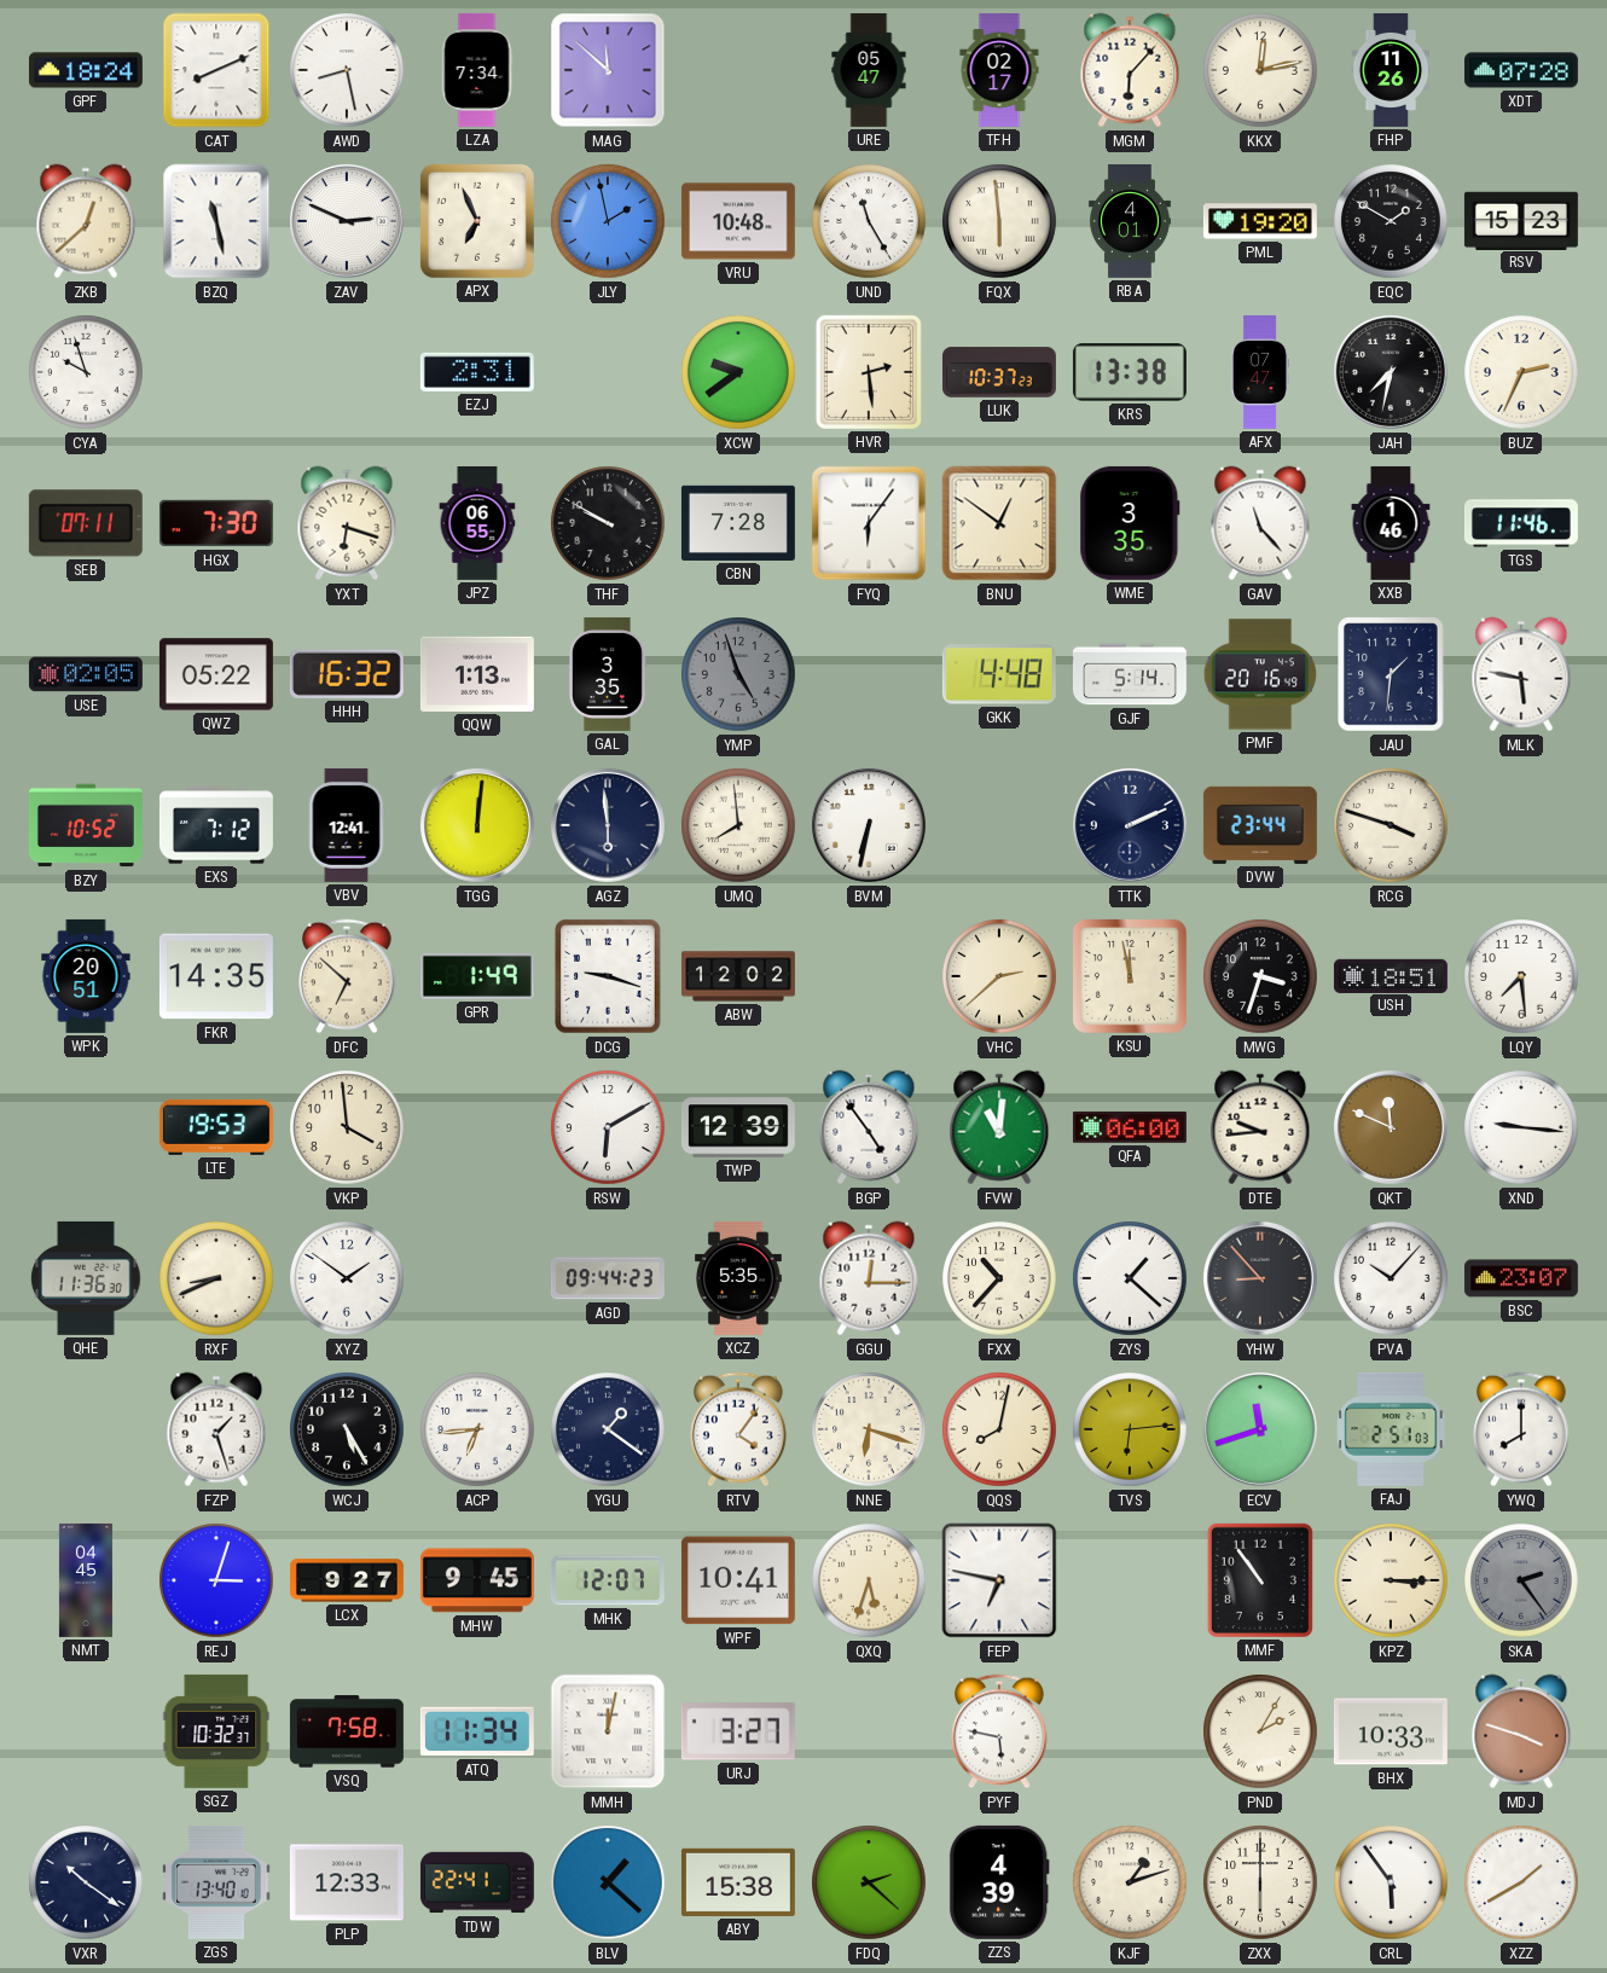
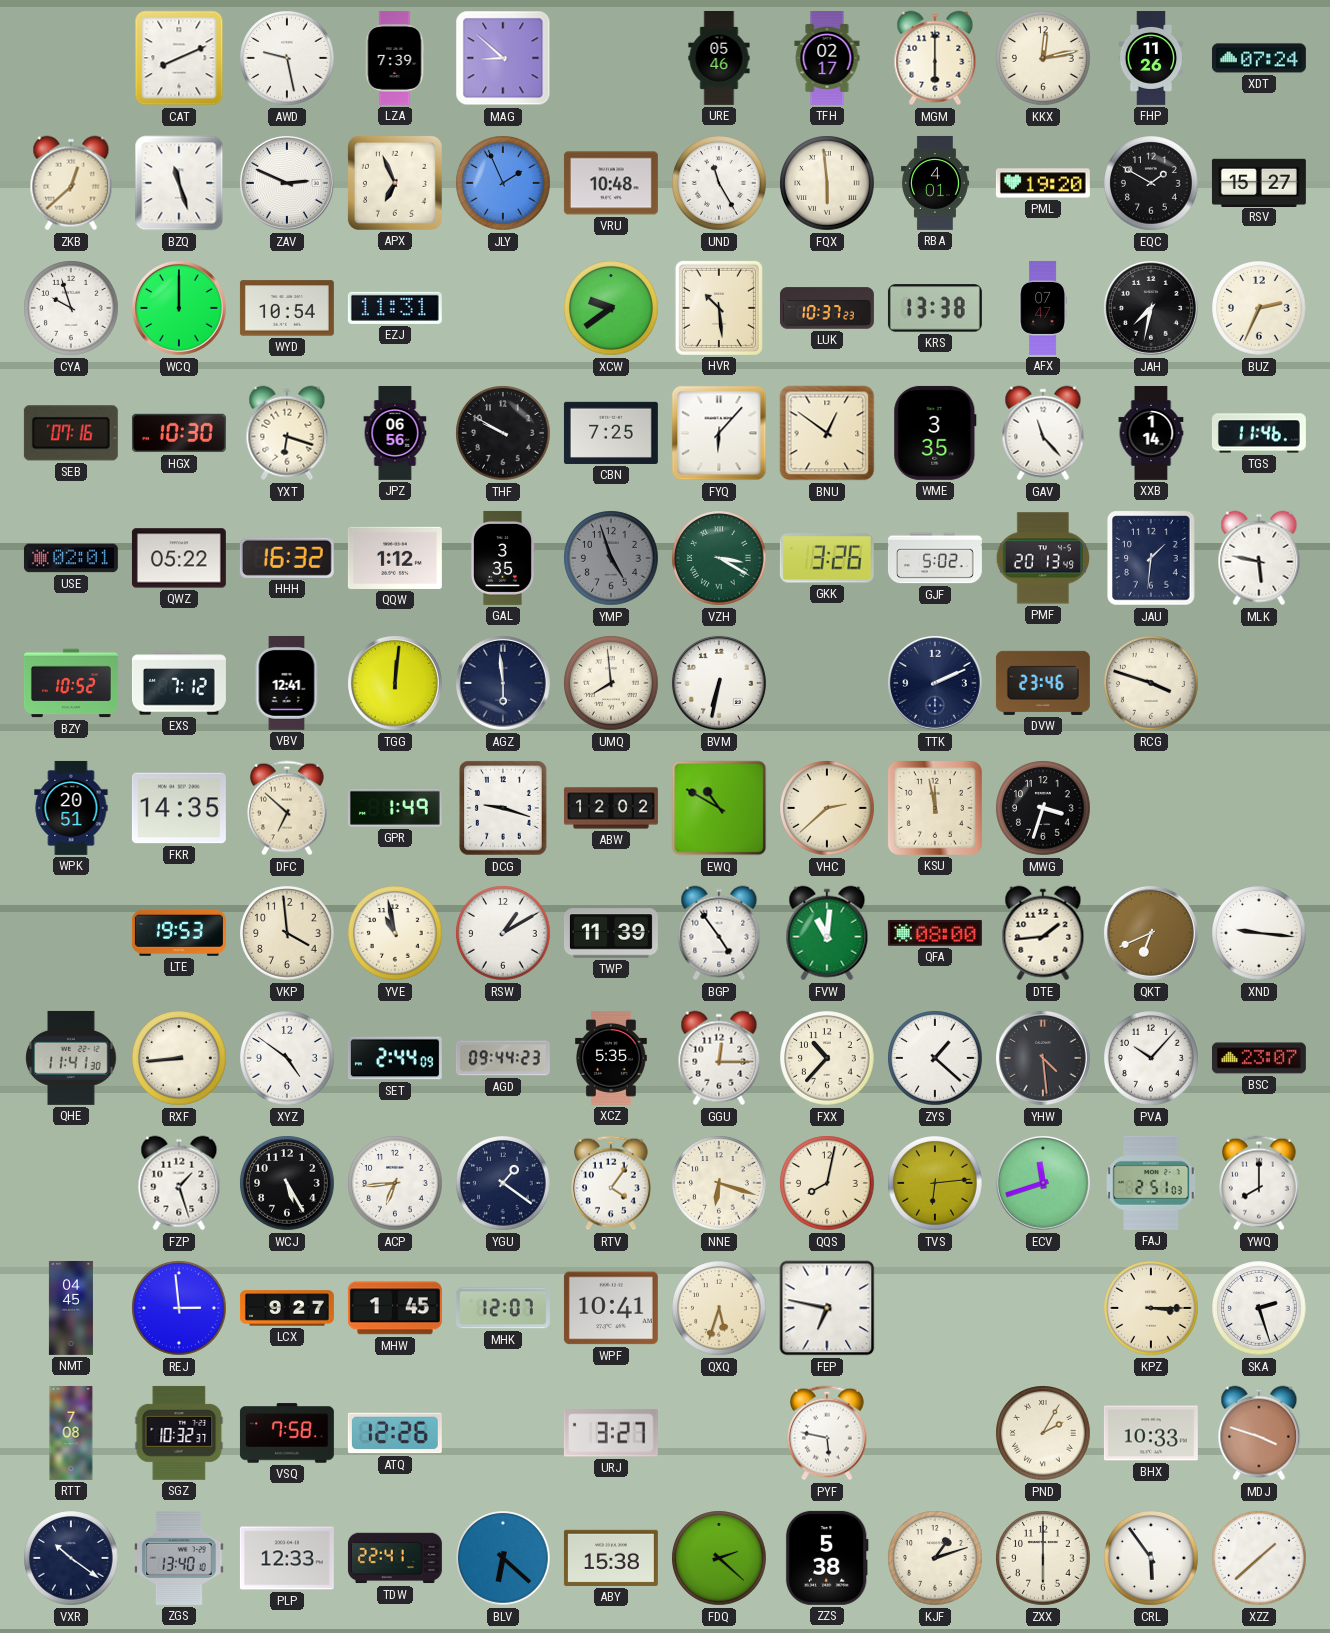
GPF: 18:24 -> none
AWD: 8:28 -> 9:28
LZA: 7:34 -> 7:39
MAG: 11:52 -> 8:52
URE: 05:47 -> 05:46
MGM: 6:07 -> 6:00
XDT: 07:28 -> 07:24
BZQ: 11:28 -> 11:27
JLY: 1:58 -> 1:56
RSV: 15:23 -> 15:27
WCQ: none -> 12:00
WYD: none -> 10:54
EZJ: 2:31 -> 11:31
HVR: 2:29 -> 10:29
SEB: 07:11 -> 07:16
HGX: 7:30 -> 10:30
JPZ: 06:55 -> 06:56
CBN: 7:28 -> 7:25
FYQ: 6:06 -> 6:07
XXB: 1:46 -> 1:14
USE: 02:05 -> 02:01
QQW: 1:13 -> 1:12
VZH: none -> 3:20
GKK: 4:48 -> 3:26
GJF: 5:14 -> 5:02
PMF: 20:16 -> 20:13
DVW: 23:44 -> 23:46
EWQ: none -> 10:50
USH: 18:51 -> none
LQY: 7:29 -> none
YVE: none -> 10:58
RSW: 6:10 -> 1:10
TWP: 12:39 -> 11:39
QFA: 06:00 -> 08:00
DTE: 9:44 -> 1:44
QKT: 11:49 -> 6:41
QHE: 11:36 -> 11:41
RXF: 8:41 -> 8:44
XYZ: 1:51 -> 4:51
SET: none -> 2:44
YHW: 8:53 -> 4:29
REJ: 3:03 -> 2:59
MHW: 9:45 -> 1:45
MMF: 10:54 -> none
SKA: 2:24 -> 2:27
SKA dial: grey -> white
RTT: none -> 7:08
ATQ: 11:34 -> 12:26
MMH: 12:02 -> none
BLV: 1:22 -> 6:22
ZZS: 4:39 -> 5:38
XZZ: 1:40 -> 1:38
